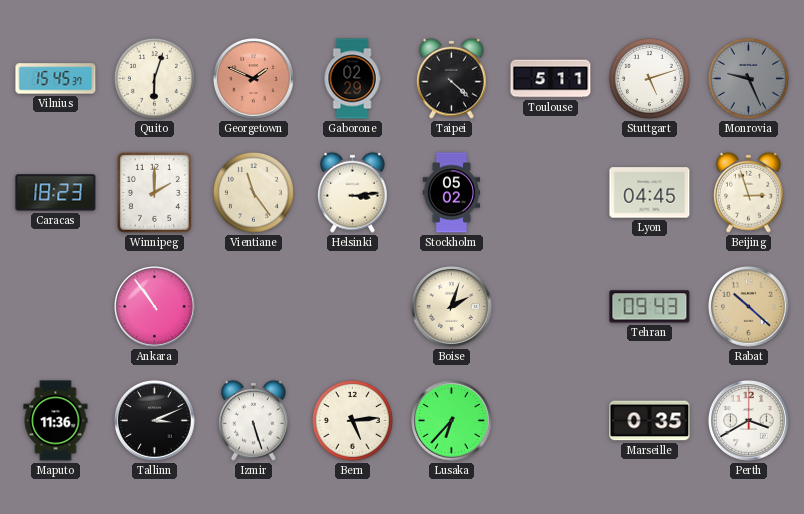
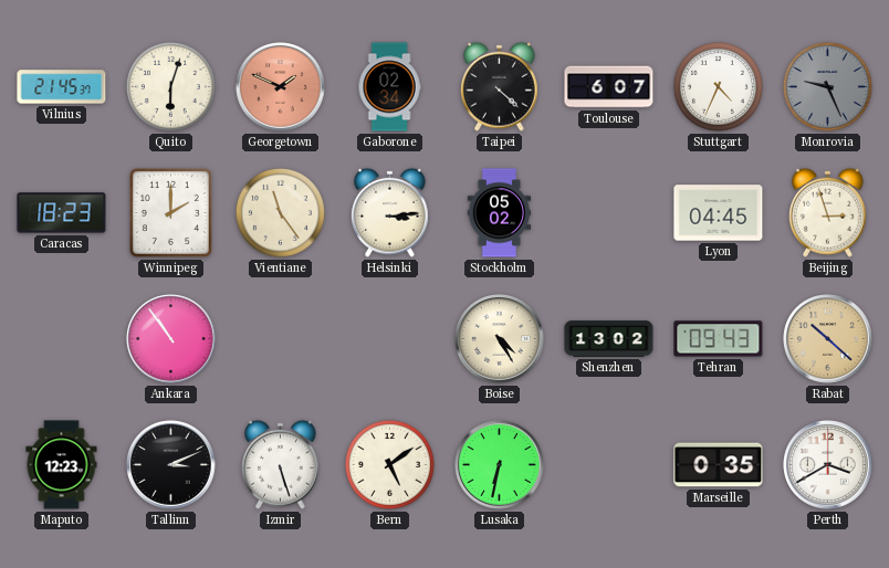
Vilnius: 15:45 -> 21:45
Gaborone: 02:29 -> 02:34
Toulouse: 5:11 -> 6:07
Stuttgart: 5:12 -> 4:34
Boise: 2:03 -> 4:25
Shenzhen: none -> 13:02
Maputo: 11:36 -> 12:23
Bern: 5:14 -> 5:09
Lusaka: 6:37 -> 6:32
